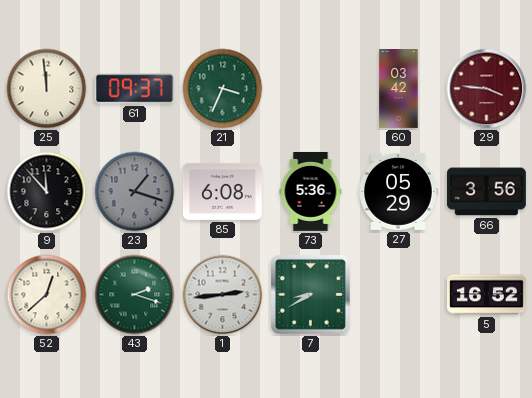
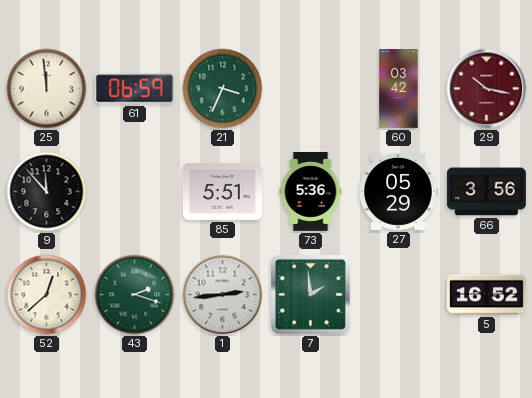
61: 09:37 -> 06:59
29: 3:46 -> 10:17
23: 1:18 -> none
85: 6:08 -> 5:51
7: 8:40 -> 1:59
